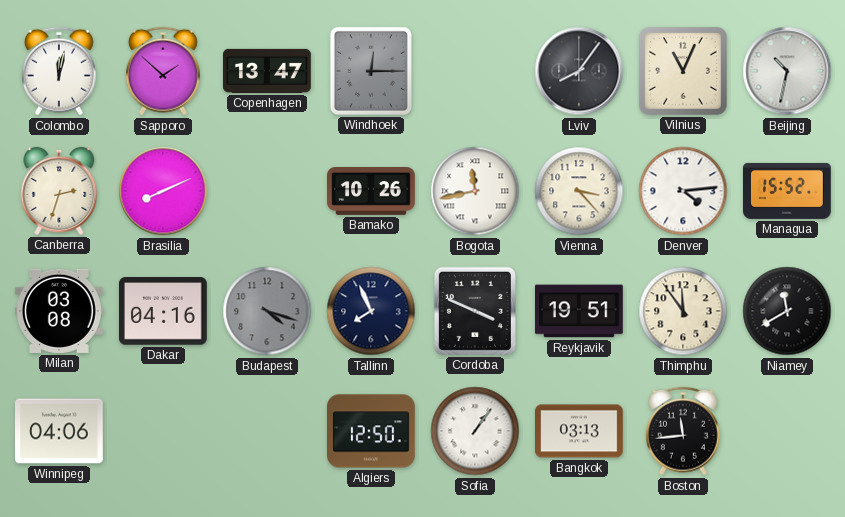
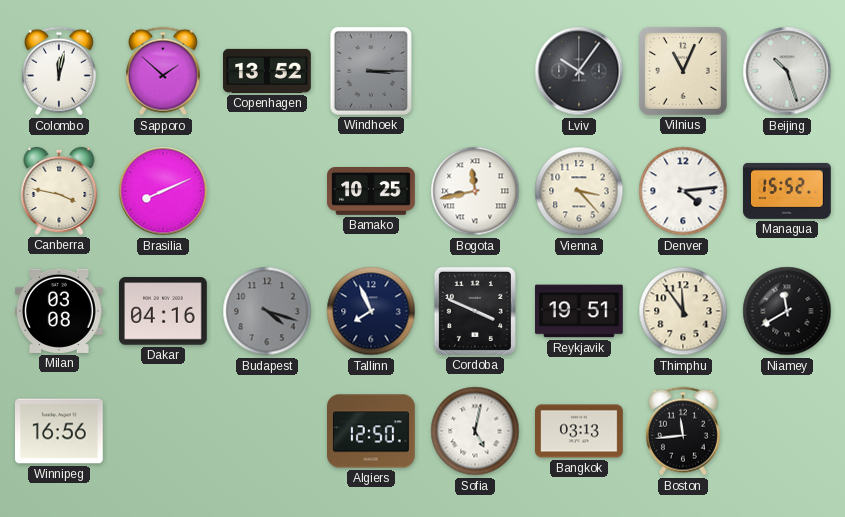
Copenhagen: 13:47 -> 13:52
Windhoek: 12:15 -> 3:15
Lviv: 8:06 -> 10:06
Beijing: 10:32 -> 10:27
Canberra: 2:33 -> 3:47
Bamako: 10:26 -> 10:25
Winnipeg: 04:06 -> 16:56
Sofia: 1:06 -> 5:02
